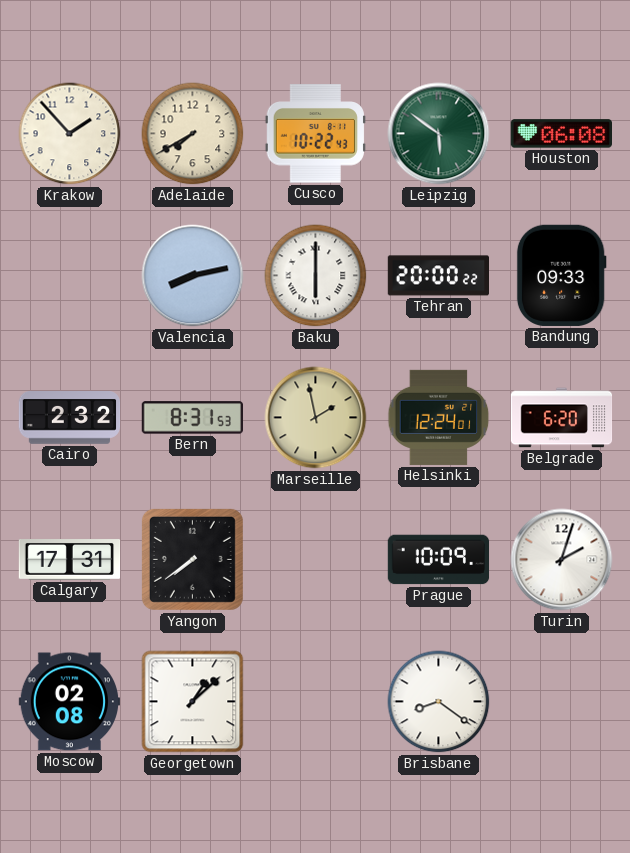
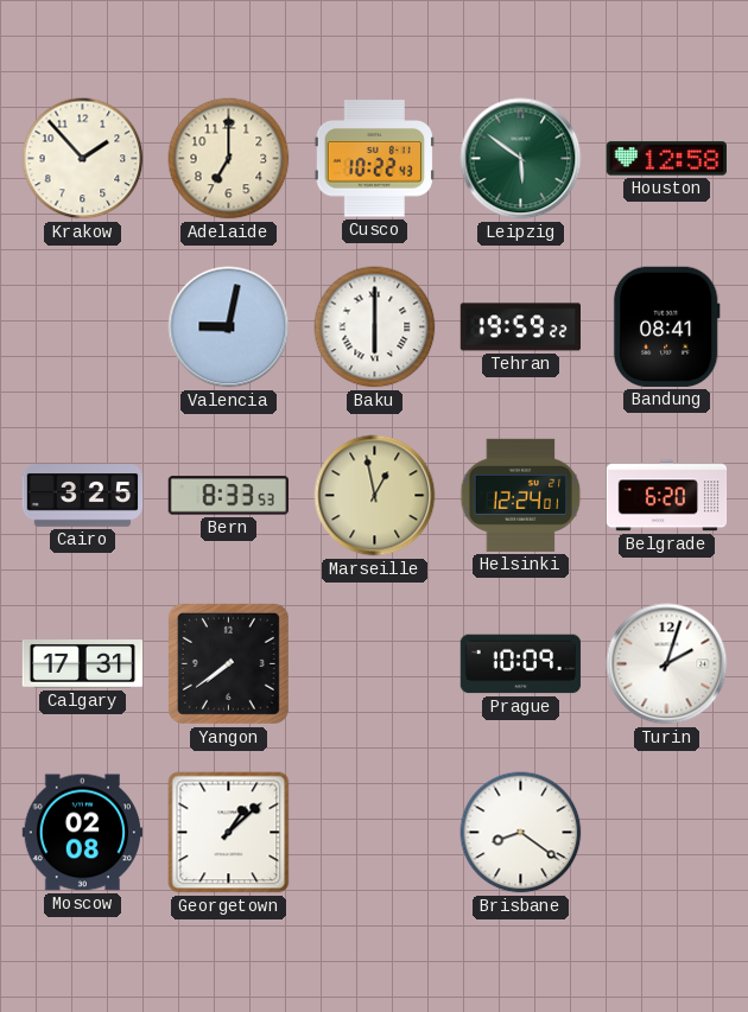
Adelaide: 7:40 -> 7:00
Houston: 06:08 -> 12:58
Valencia: 8:13 -> 9:02
Tehran: 20:00 -> 19:59
Bandung: 09:33 -> 08:41
Cairo: 2:32 -> 3:25
Bern: 8:31 -> 8:33
Marseille: 1:58 -> 12:58
